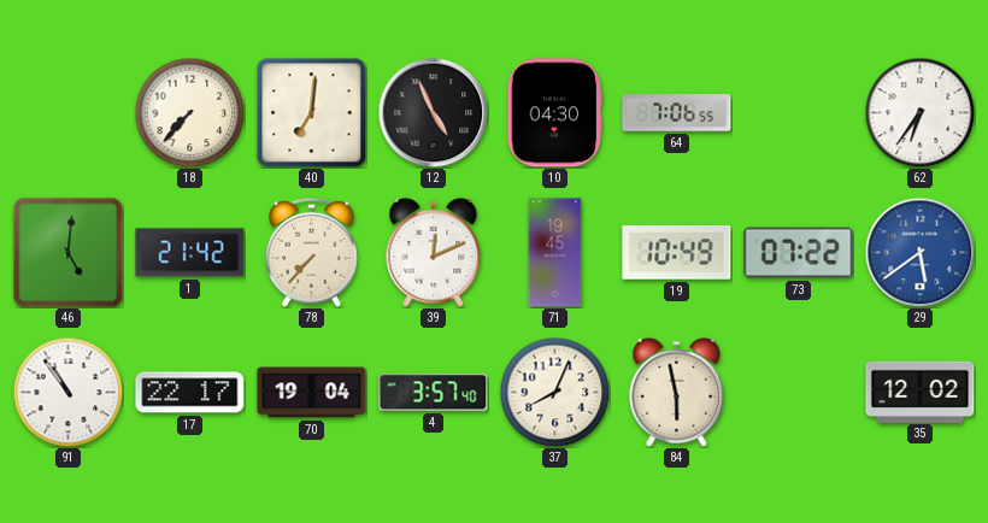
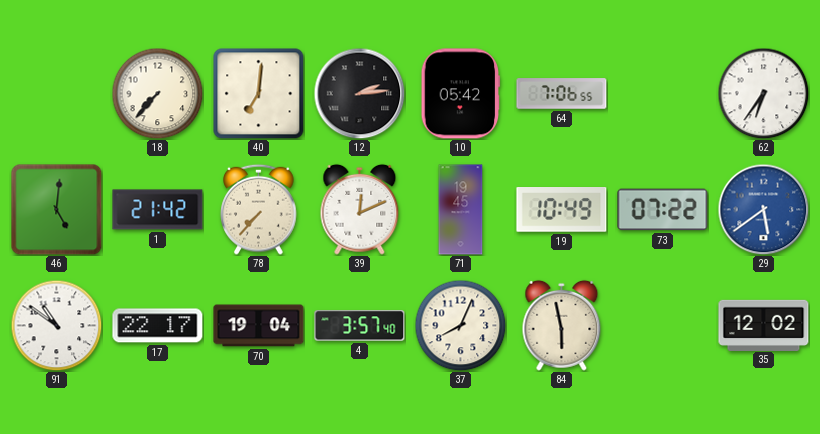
12: 4:56 -> 2:14
10: 04:30 -> 05:42
91: 10:54 -> 10:51
